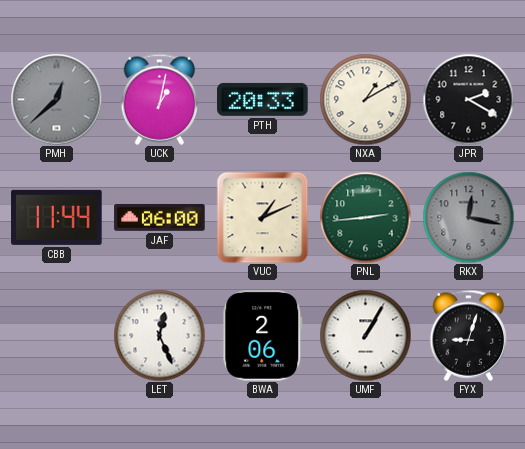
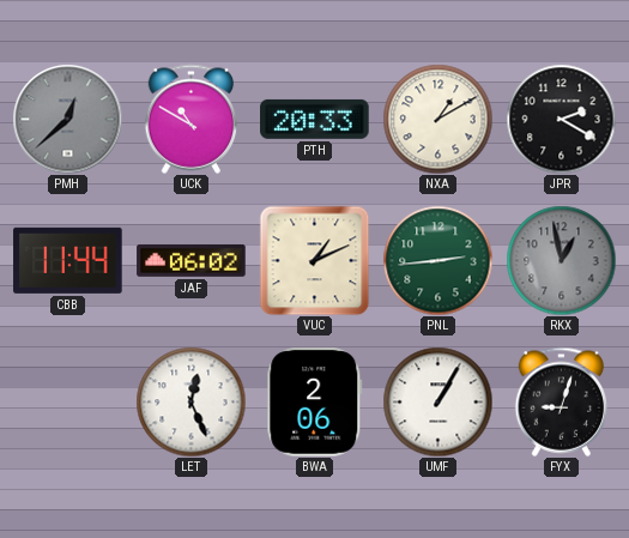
UCK: 1:02 -> 10:50
JAF: 06:00 -> 06:02
RKX: 12:17 -> 12:58
